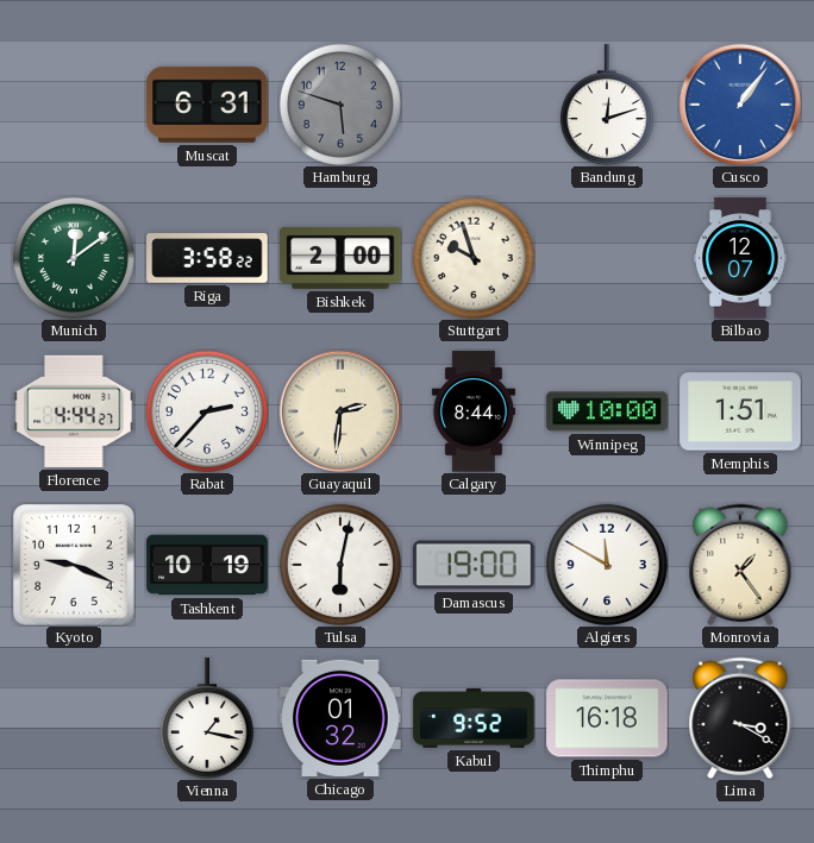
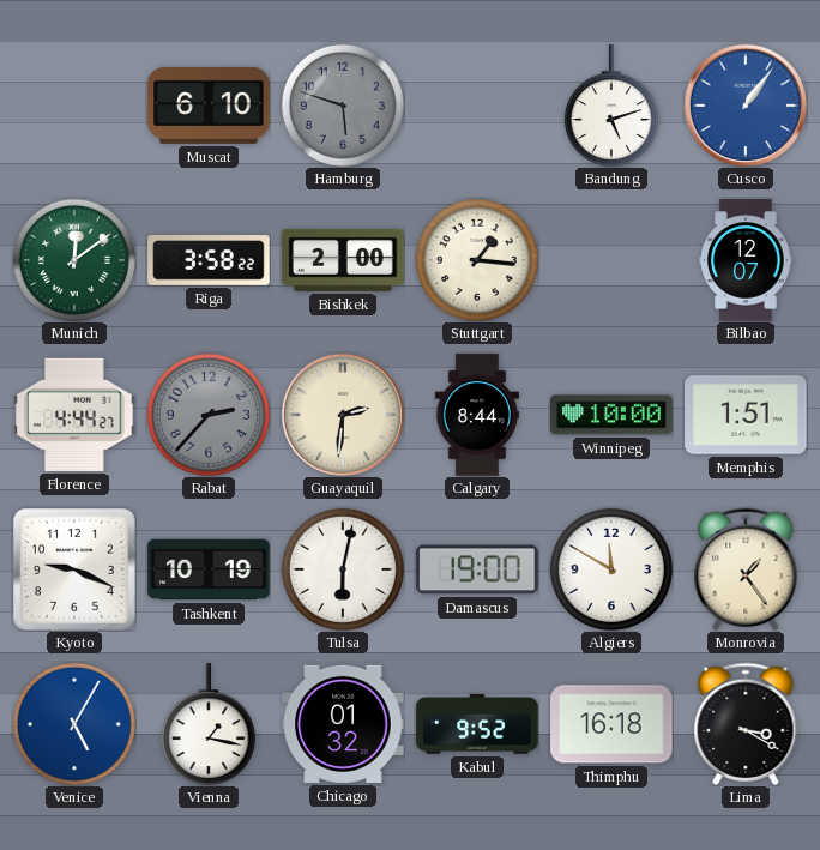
Muscat: 6:31 -> 6:10
Bandung: 12:12 -> 5:12
Stuttgart: 9:57 -> 1:16
Rabat dial: white -> grey
Venice: none -> 5:05
